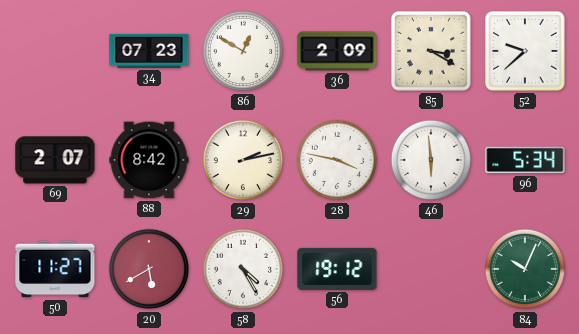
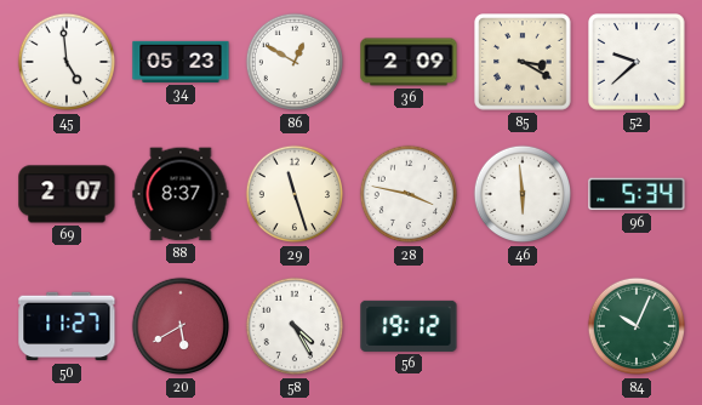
45: none -> 4:59
34: 07:23 -> 05:23
88: 8:42 -> 8:37
29: 2:13 -> 11:27
